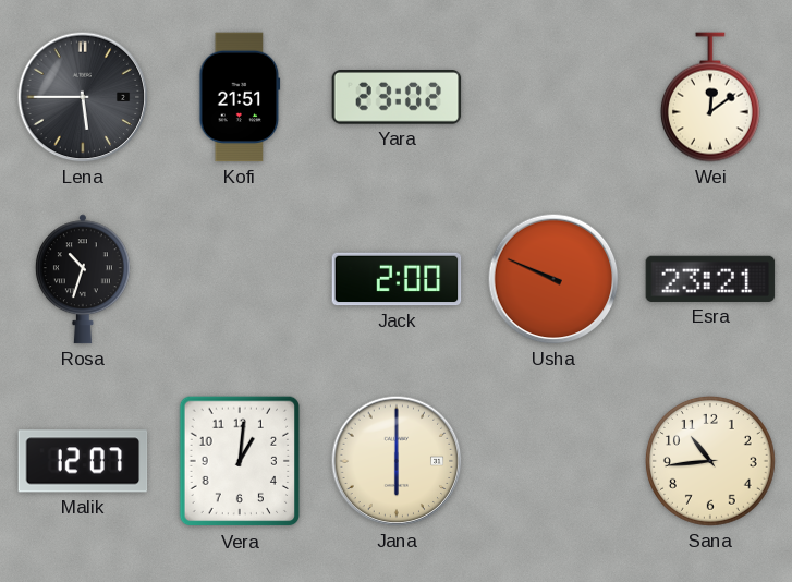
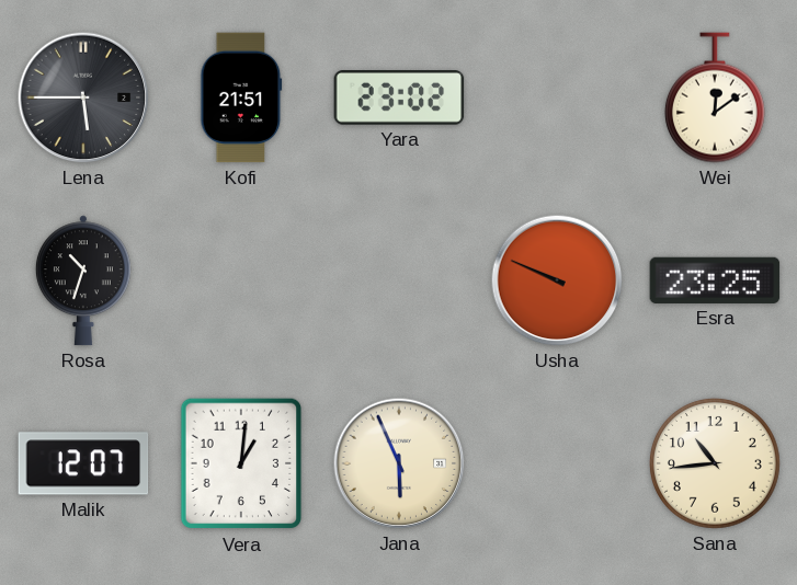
Jack: 2:00 -> none
Esra: 23:21 -> 23:25
Jana: 6:00 -> 5:56
